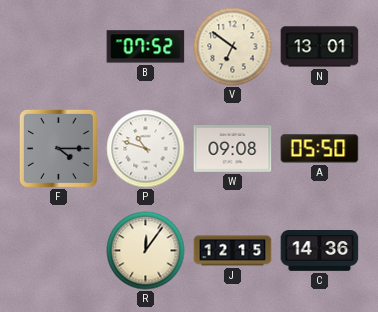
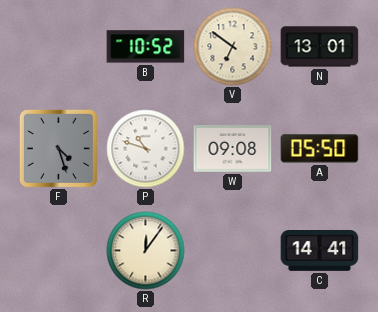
B: 07:52 -> 10:52
F: 4:15 -> 4:27
J: 12:15 -> none
C: 14:36 -> 14:41
